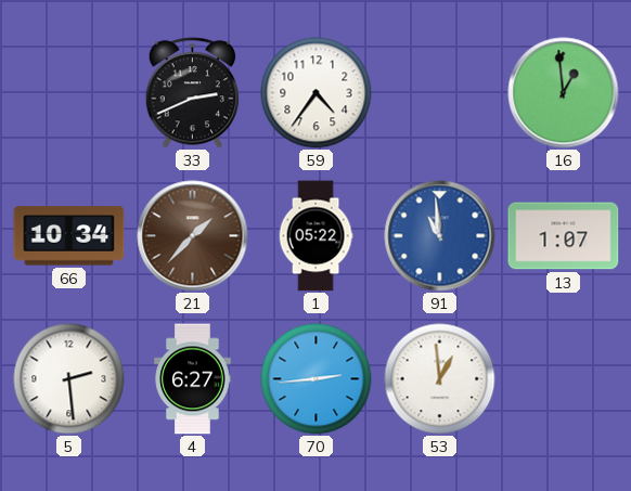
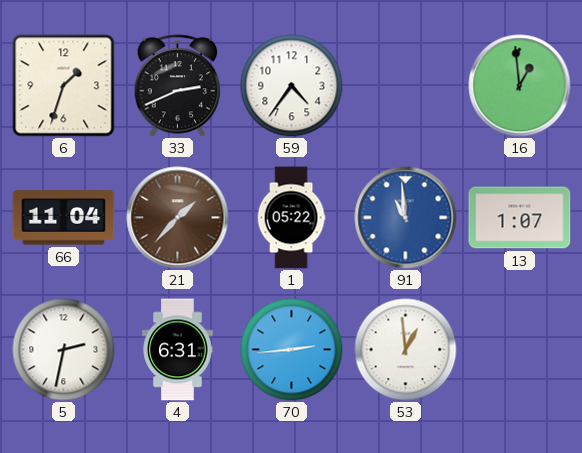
6: none -> 1:33
66: 10:34 -> 11:04
5: 2:29 -> 2:32
4: 6:27 -> 6:31
